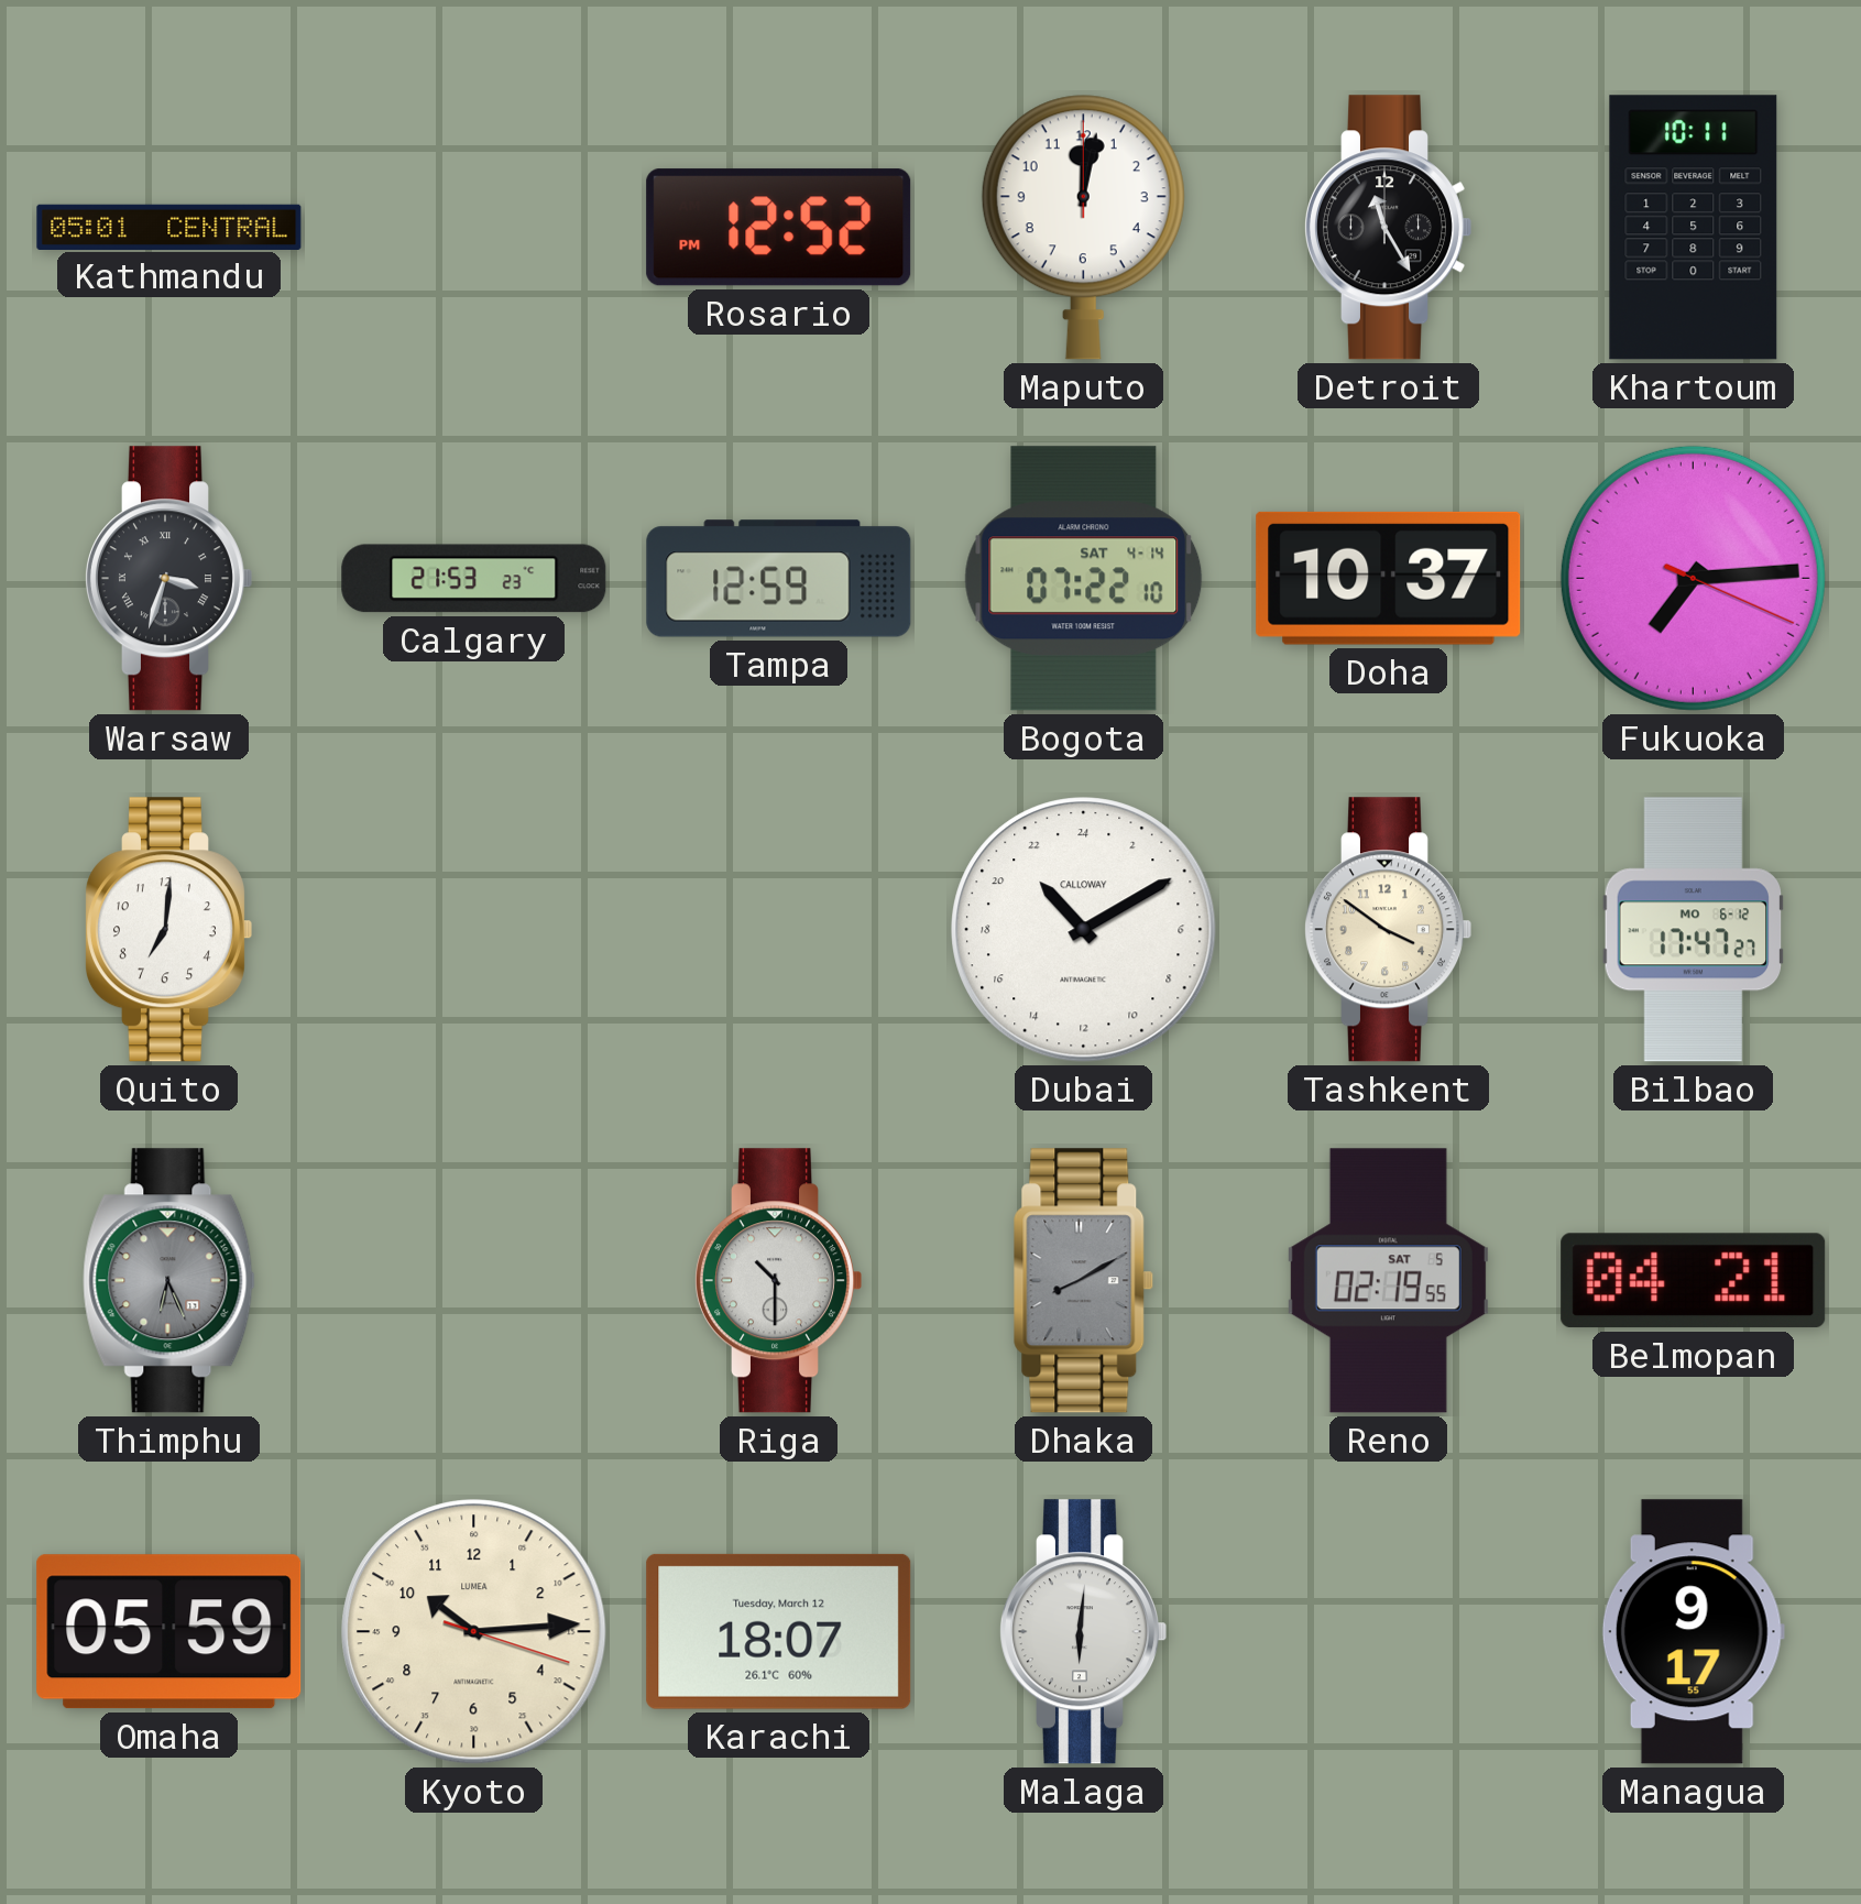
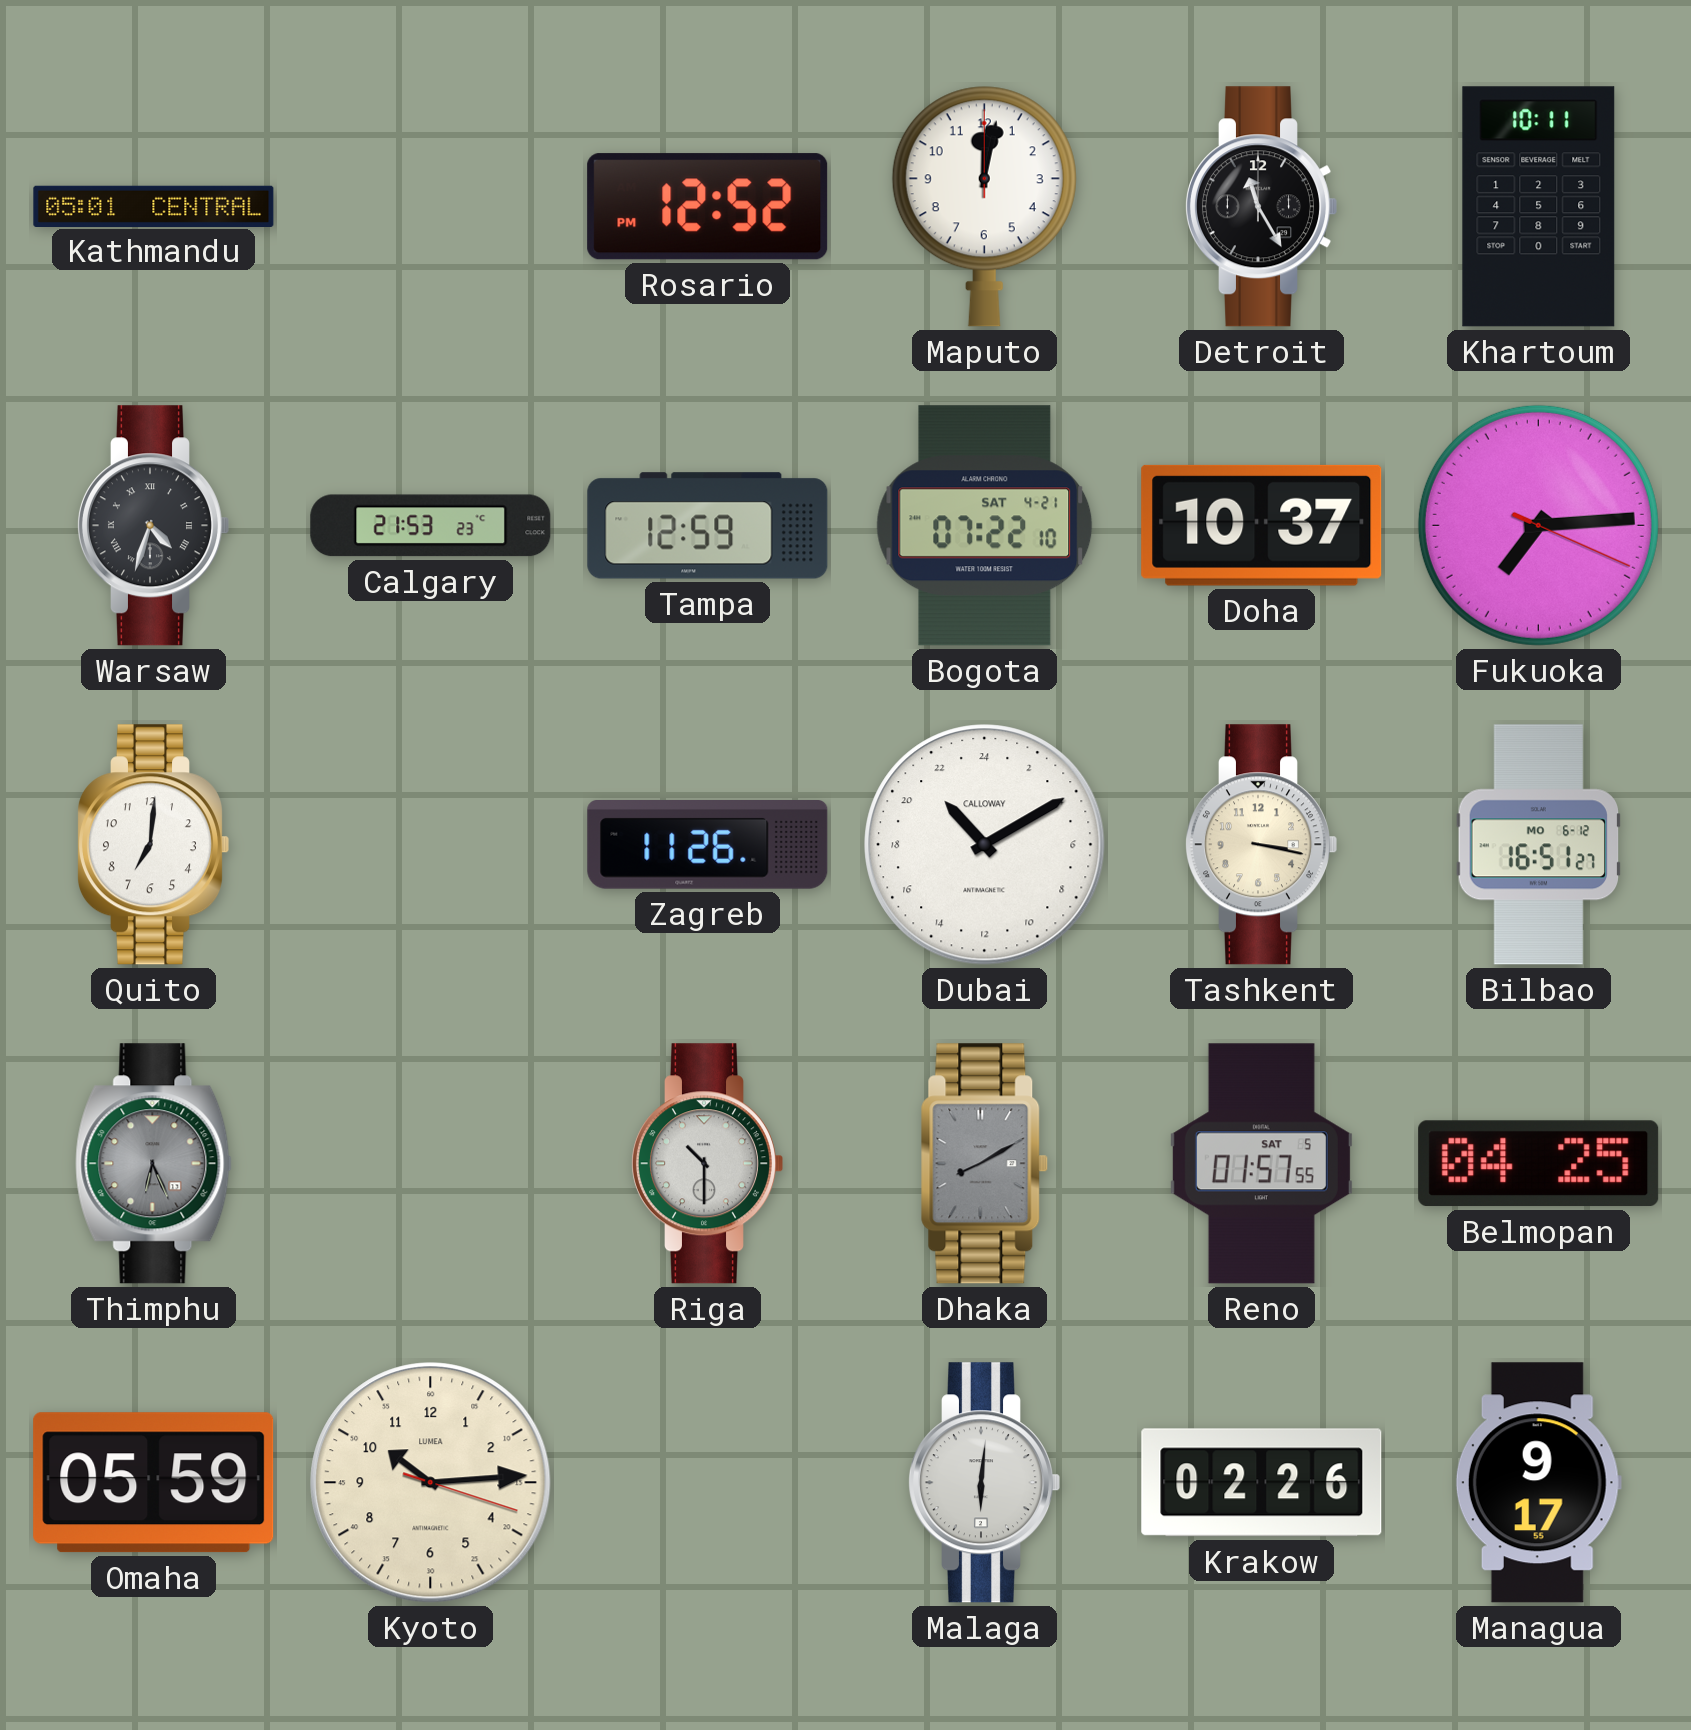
Warsaw: 3:33 -> 4:33
Bogota date: SAT 4-14 -> SAT 4-21
Zagreb: none -> 11:26
Tashkent: 3:51 -> 3:17
Bilbao: 17:47 -> 16:51
Reno: 02:19 -> 01:57
Belmopan: 04:21 -> 04:25
Karachi: 18:07 -> none
Krakow: none -> 02:26
